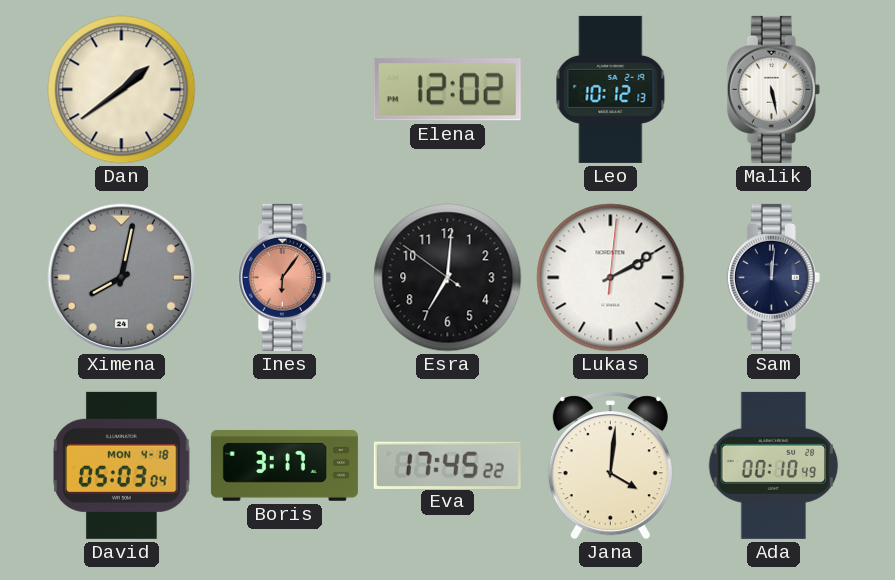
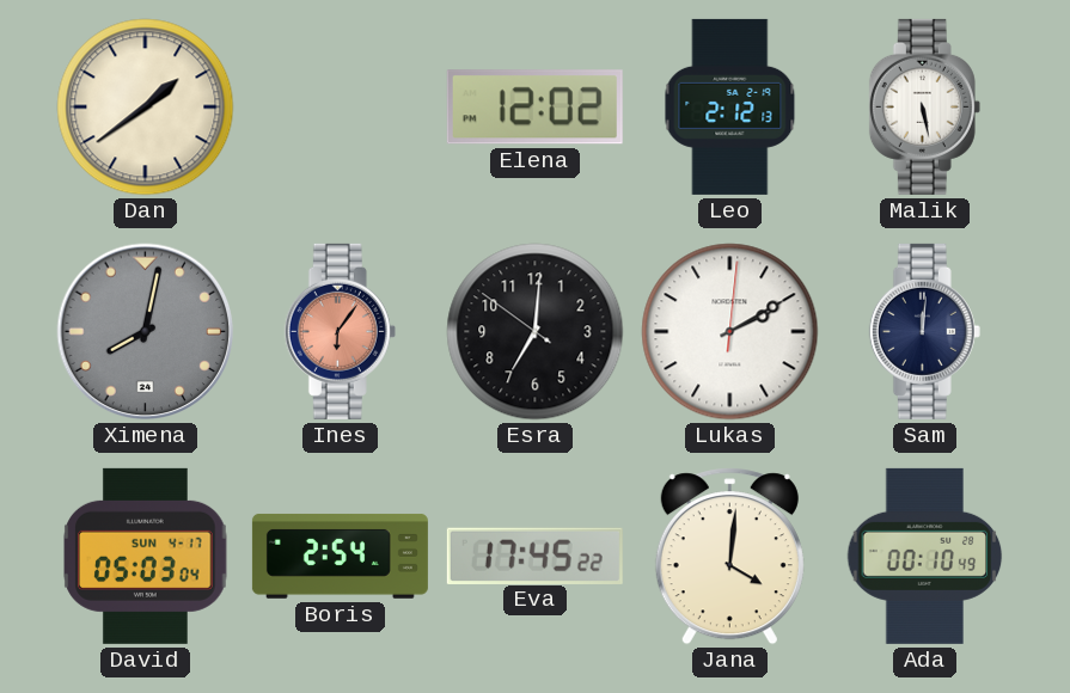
Leo: 10:12 -> 2:12
David date: MON 4-18 -> SUN 4-17
Boris: 3:17 -> 2:54
